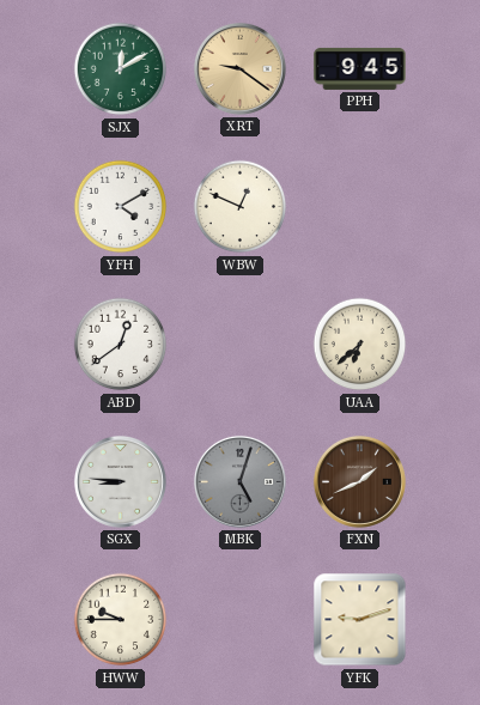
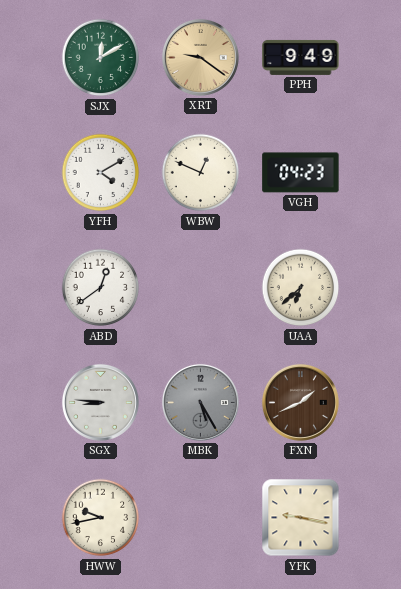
PPH: 9:45 -> 9:49
VGH: none -> 04:23
MBK: 5:03 -> 5:25
HWW: 9:45 -> 9:43
YFK: 9:12 -> 9:17
